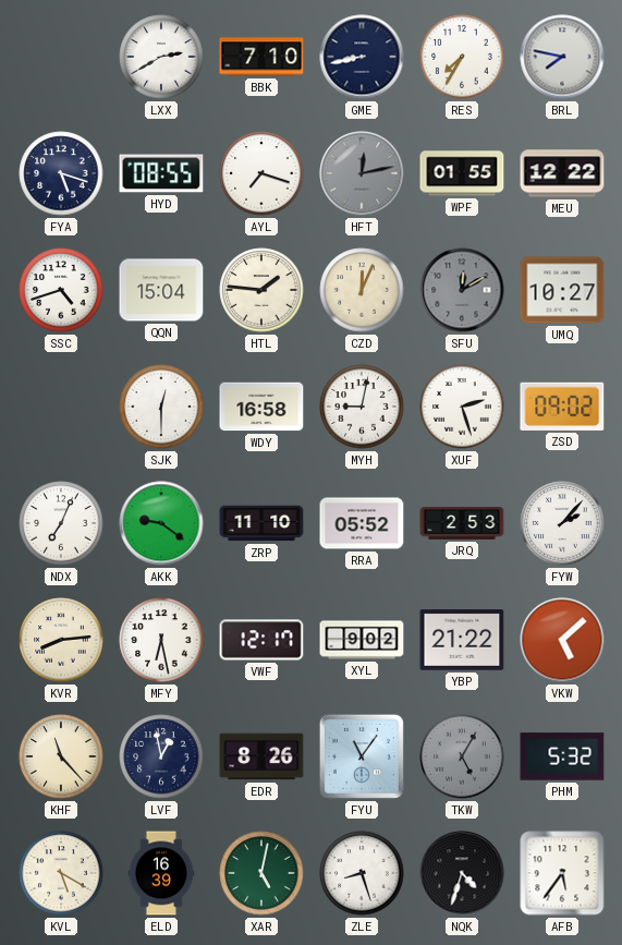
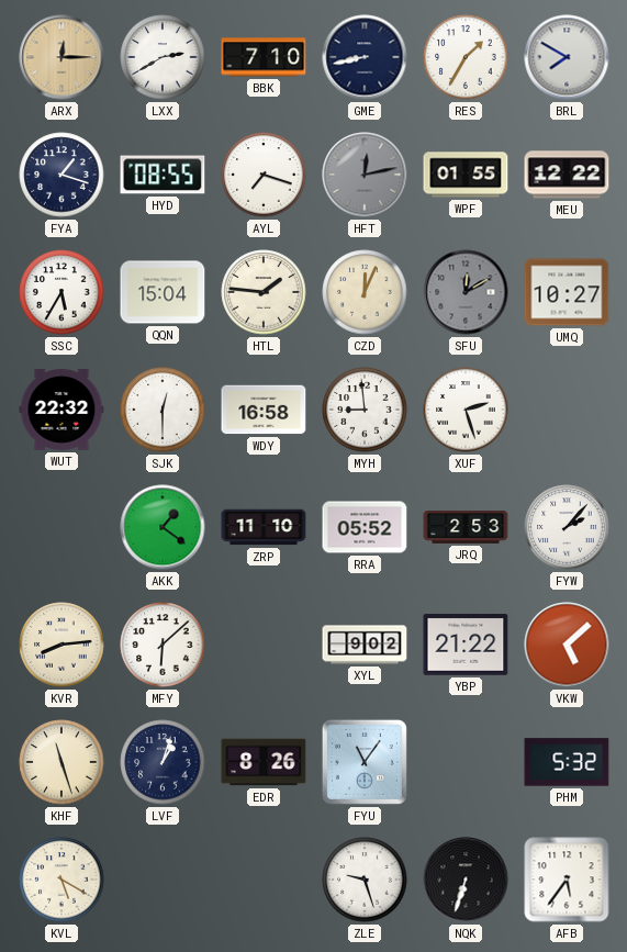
ARX: none -> 12:15
RES: 7:35 -> 1:35
BRL: 7:47 -> 7:50
FYA: 5:18 -> 1:18
SSC: 4:42 -> 5:35
WUT: none -> 22:32
MYH: 9:02 -> 8:59
ZSD: 09:02 -> none
NDX: 7:04 -> none
AKK: 9:21 -> 1:21
MFY: 6:28 -> 6:08
VWF: 12:17 -> none
KHF: 11:23 -> 11:27
LVF: 12:58 -> 1:03
TKW: 5:05 -> none
ELD: 16:39 -> none
XAR: 5:02 -> none
ZLE: 8:27 -> 9:27
NQK: 4:33 -> 6:33
